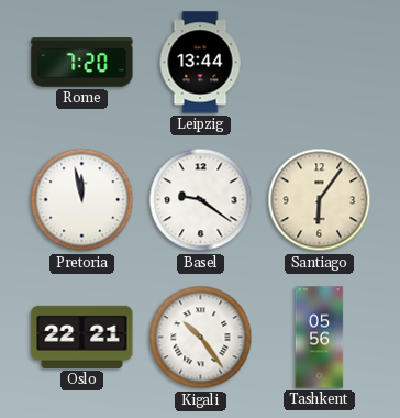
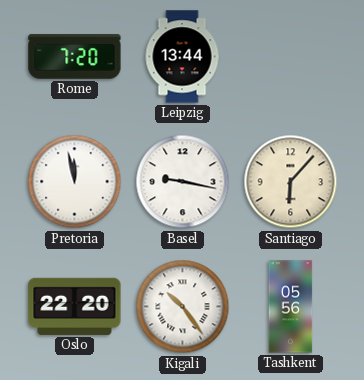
Basel: 9:21 -> 9:17
Santiago: 6:06 -> 6:07
Oslo: 22:21 -> 22:20
